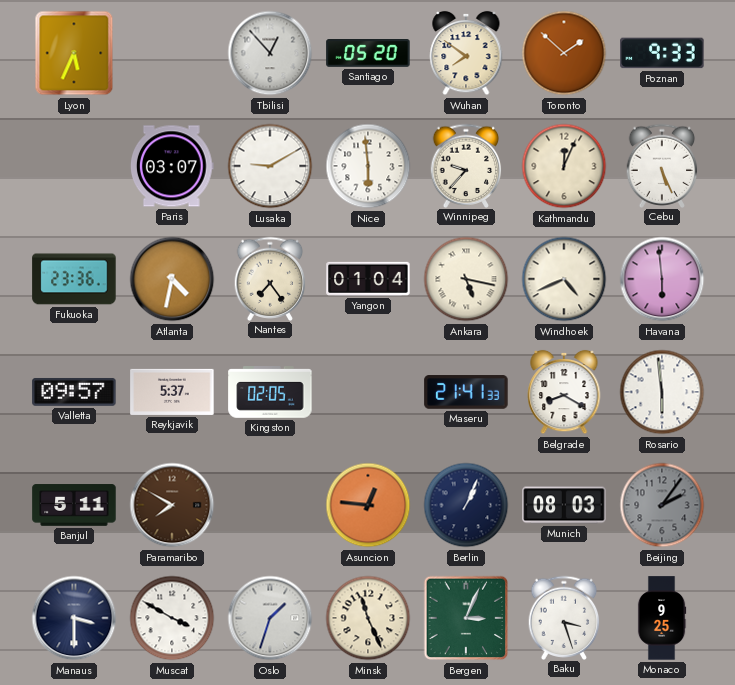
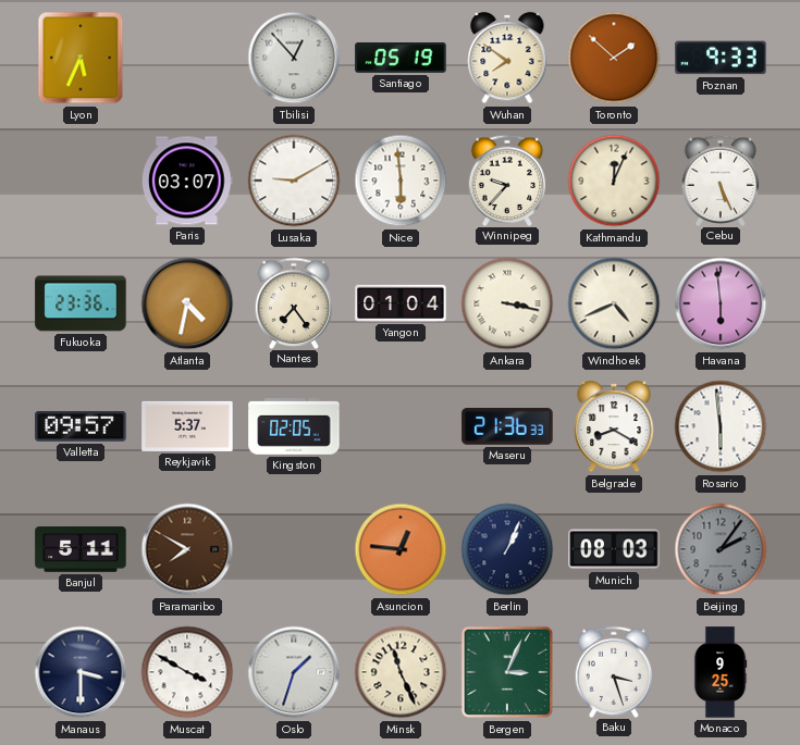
Santiago: 05:20 -> 05:19
Ankara: 5:17 -> 3:17
Maseru: 21:41 -> 21:36
